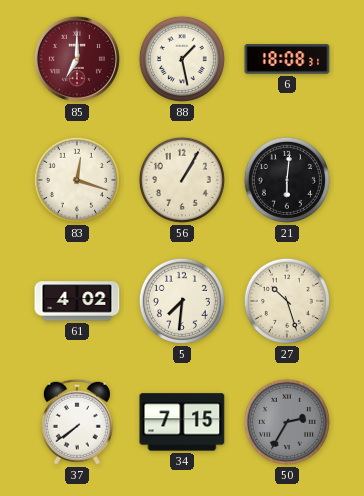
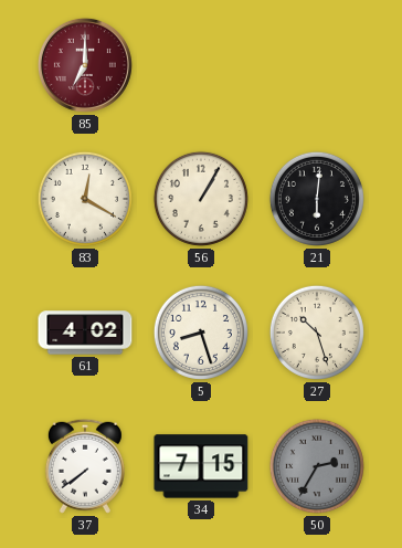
88: 1:28 -> none
6: 18:08 -> none
83: 12:18 -> 12:20
5: 7:31 -> 8:27
